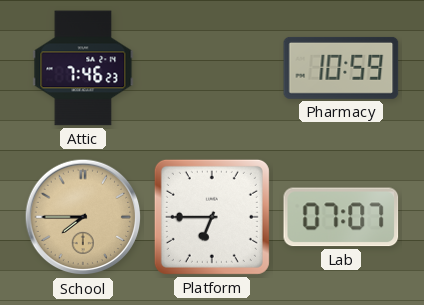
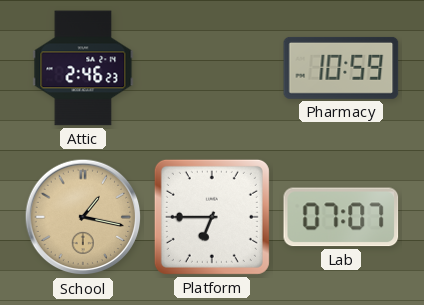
Attic: 7:46 -> 2:46
School: 7:45 -> 1:17
